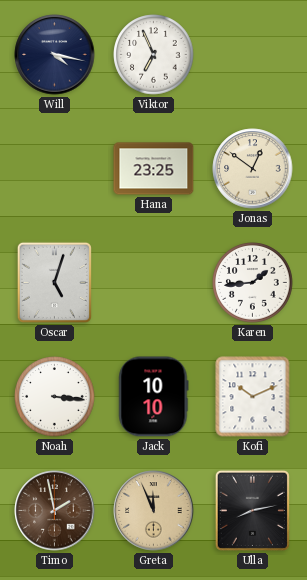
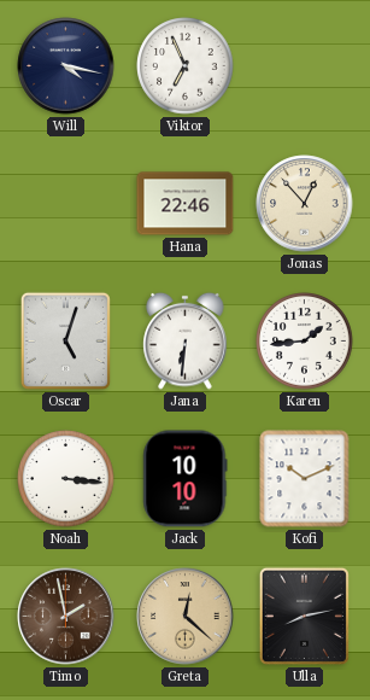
Hana: 23:25 -> 22:46
Jonas: 12:51 -> 12:53
Jana: none -> 6:31
Greta: 11:56 -> 12:22
